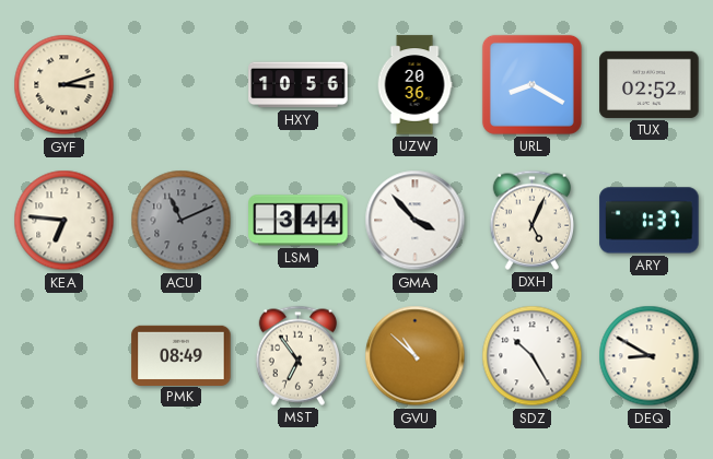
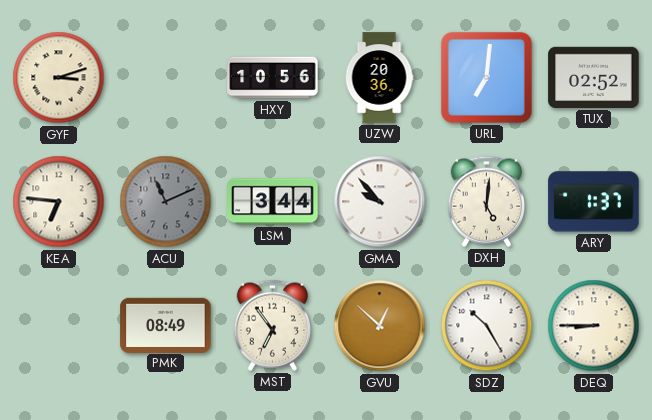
URL: 8:20 -> 7:01
GMA: 3:53 -> 9:53
DXH: 5:04 -> 5:01
GVU: 10:52 -> 12:52
DEQ: 8:50 -> 8:45
